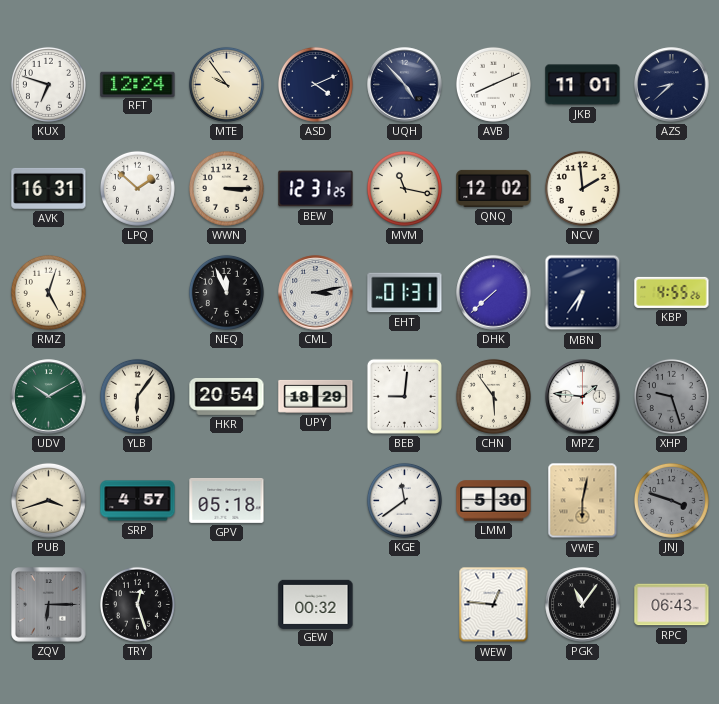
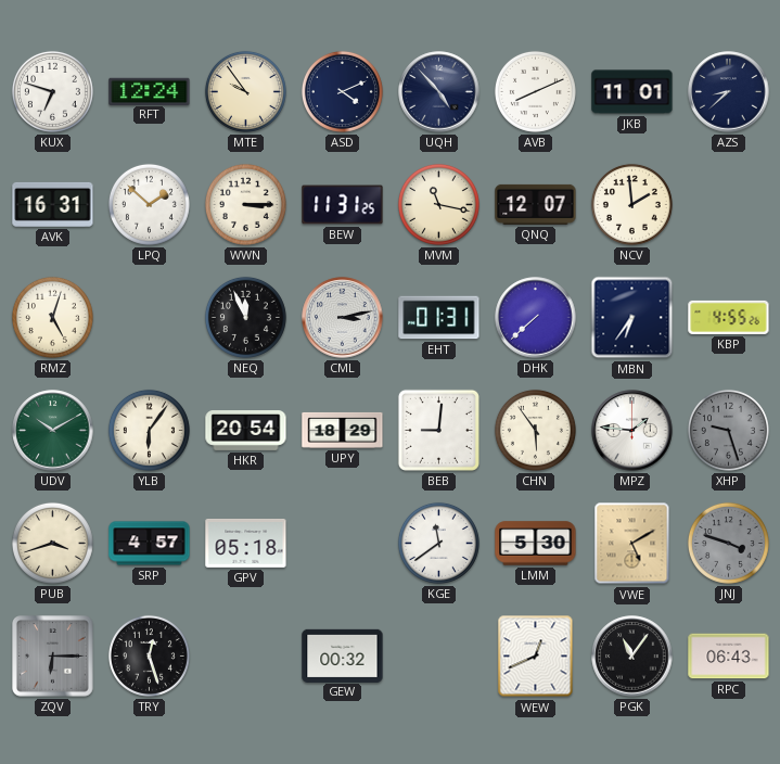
BEW: 12:31 -> 11:31
QNQ: 12:02 -> 12:07
VWE: 6:02 -> 5:10
WEW: 12:46 -> 12:41
